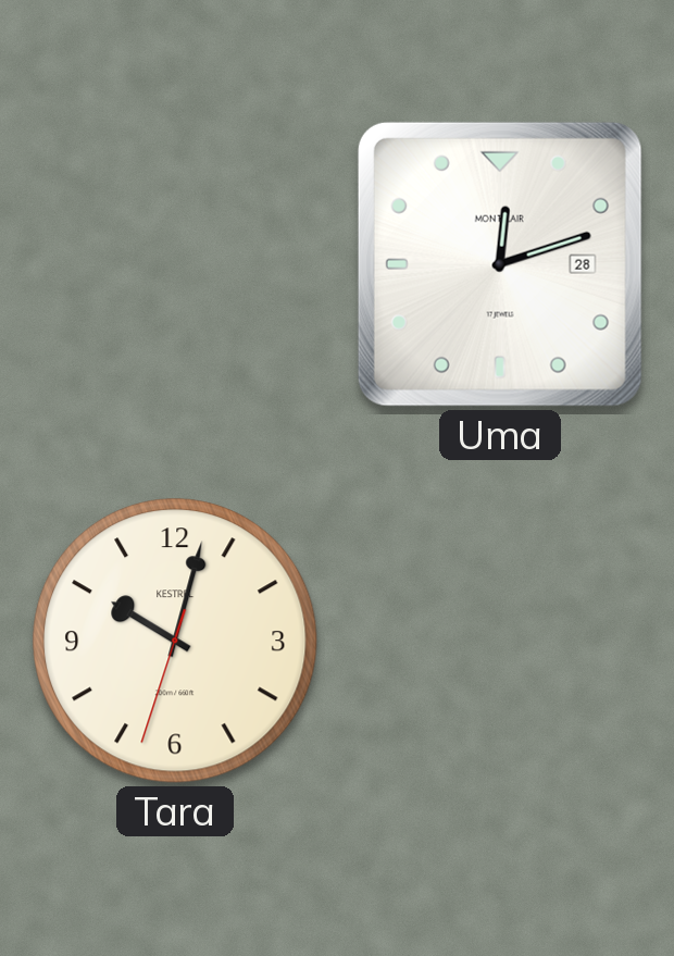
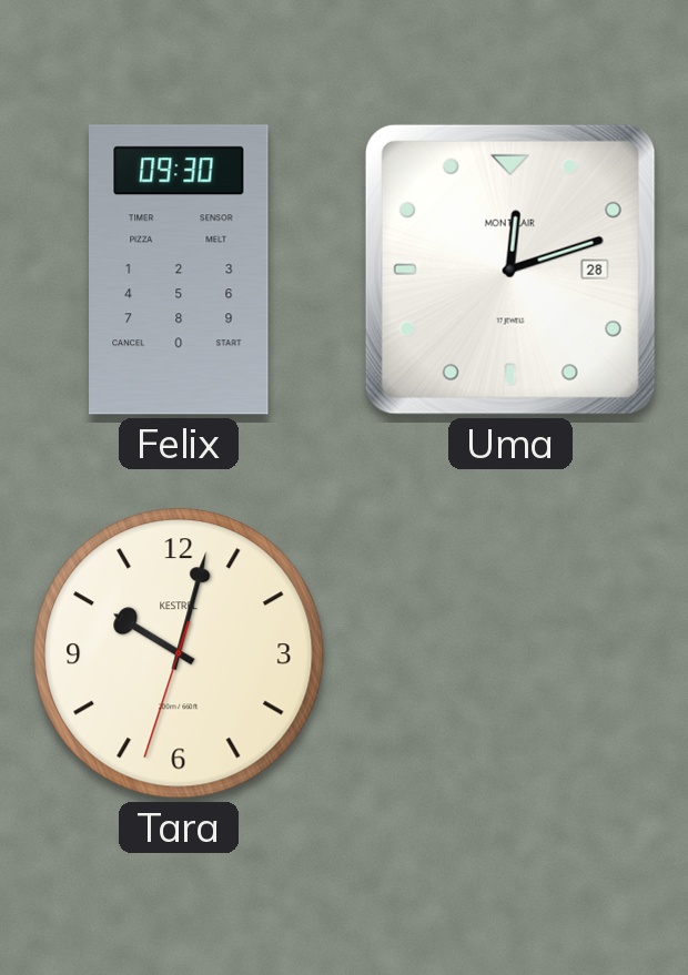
Felix: none -> 09:30
